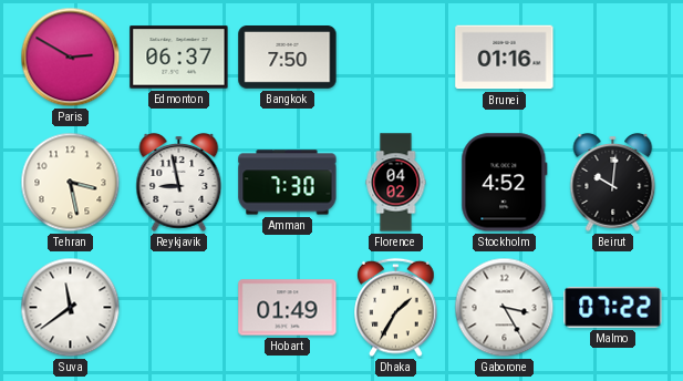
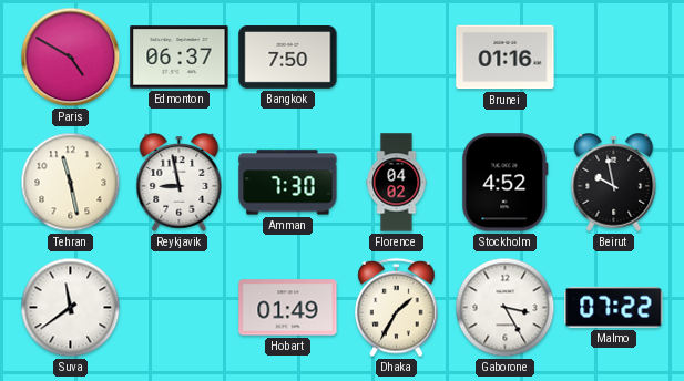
Paris: 2:50 -> 4:50
Tehran: 3:28 -> 11:28
Beirut: 10:01 -> 9:58
